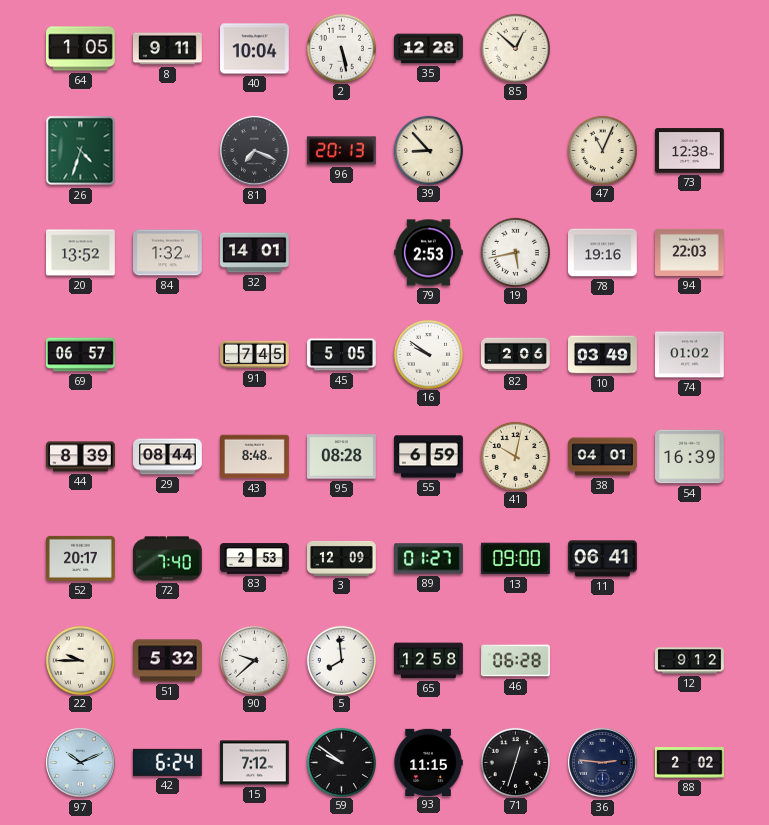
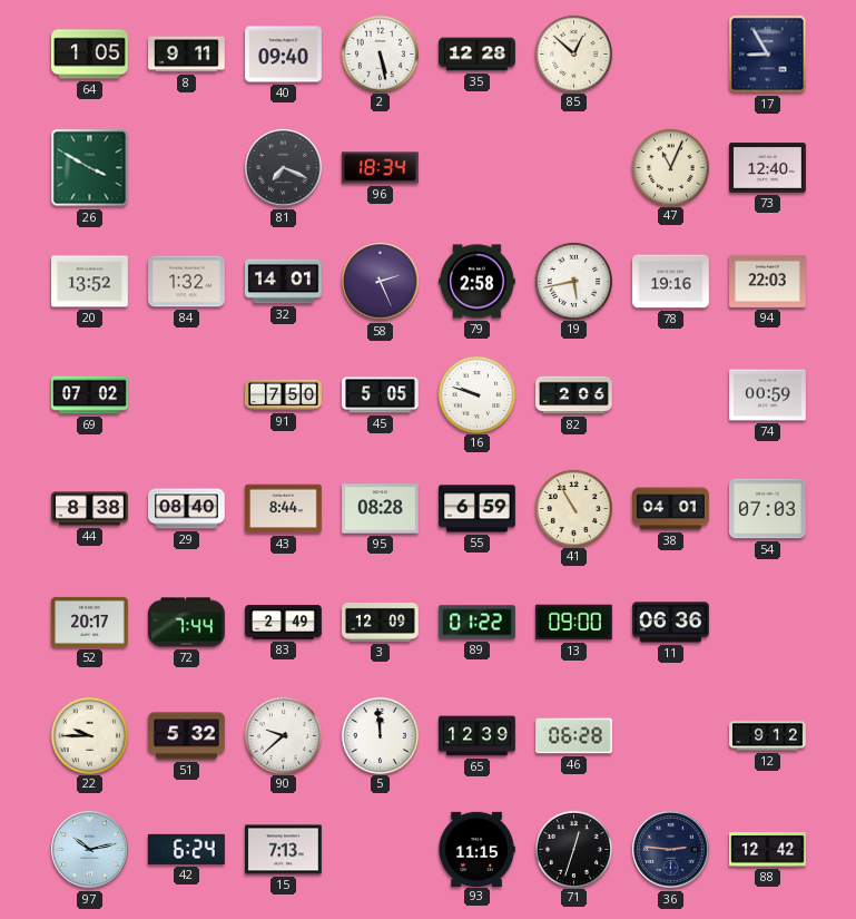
40: 10:04 -> 09:40
17: none -> 8:55
26: 4:33 -> 3:50
96: 20:13 -> 18:34
39: 8:53 -> none
73: 12:38 -> 12:40
58: none -> 2:26
79: 2:53 -> 2:58
69: 06:57 -> 07:02
91: 7:45 -> 7:50
16: 9:51 -> 9:48
10: 03:49 -> none
74: 01:02 -> 00:59
44: 8:39 -> 8:38
29: 08:44 -> 08:40
43: 8:48 -> 8:44
41: 10:02 -> 10:55
54: 16:39 -> 07:03
72: 7:40 -> 7:44
83: 2:53 -> 2:49
89: 01:27 -> 01:22
11: 06:41 -> 06:36
5: 7:59 -> 11:59
65: 12:58 -> 12:39
97: 10:11 -> 10:13
15: 7:12 -> 7:13
59: 9:51 -> none
88: 2:02 -> 12:42
